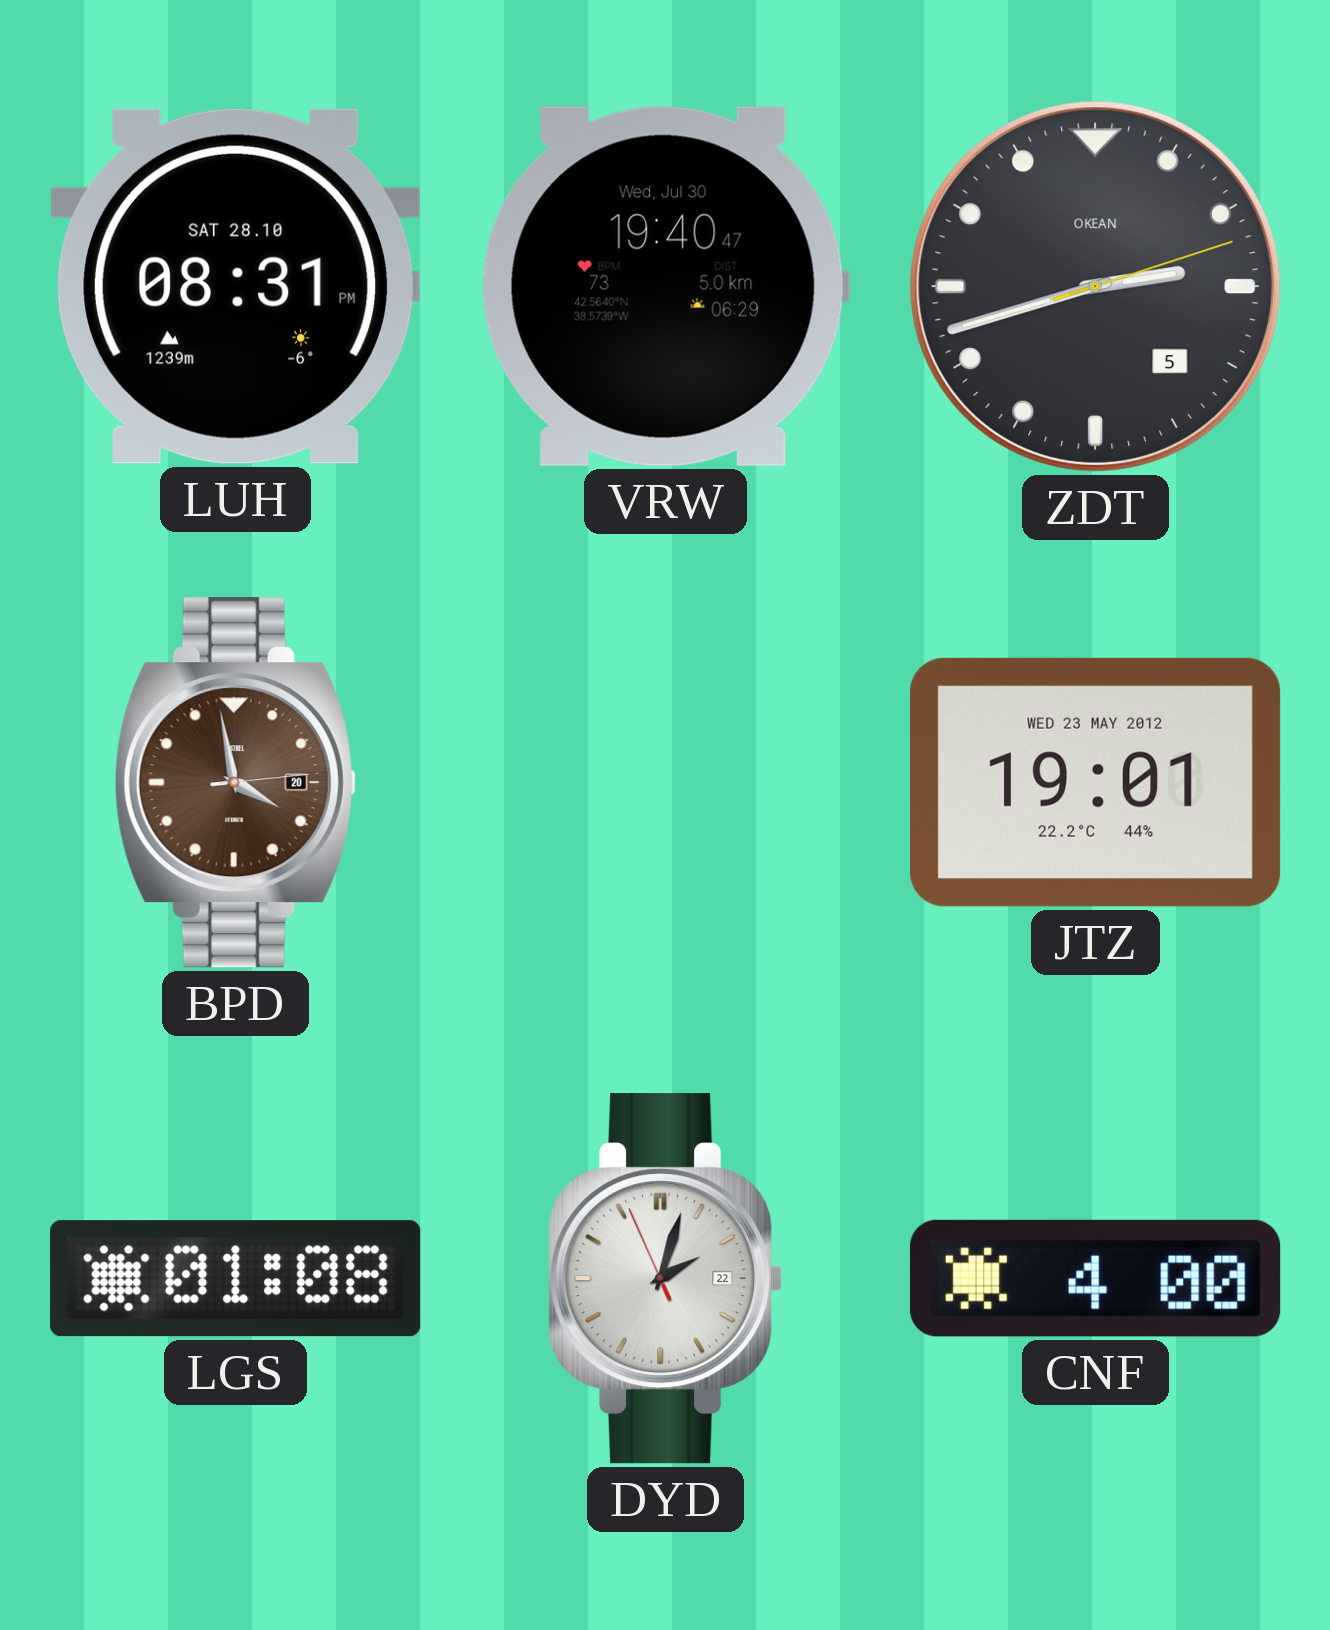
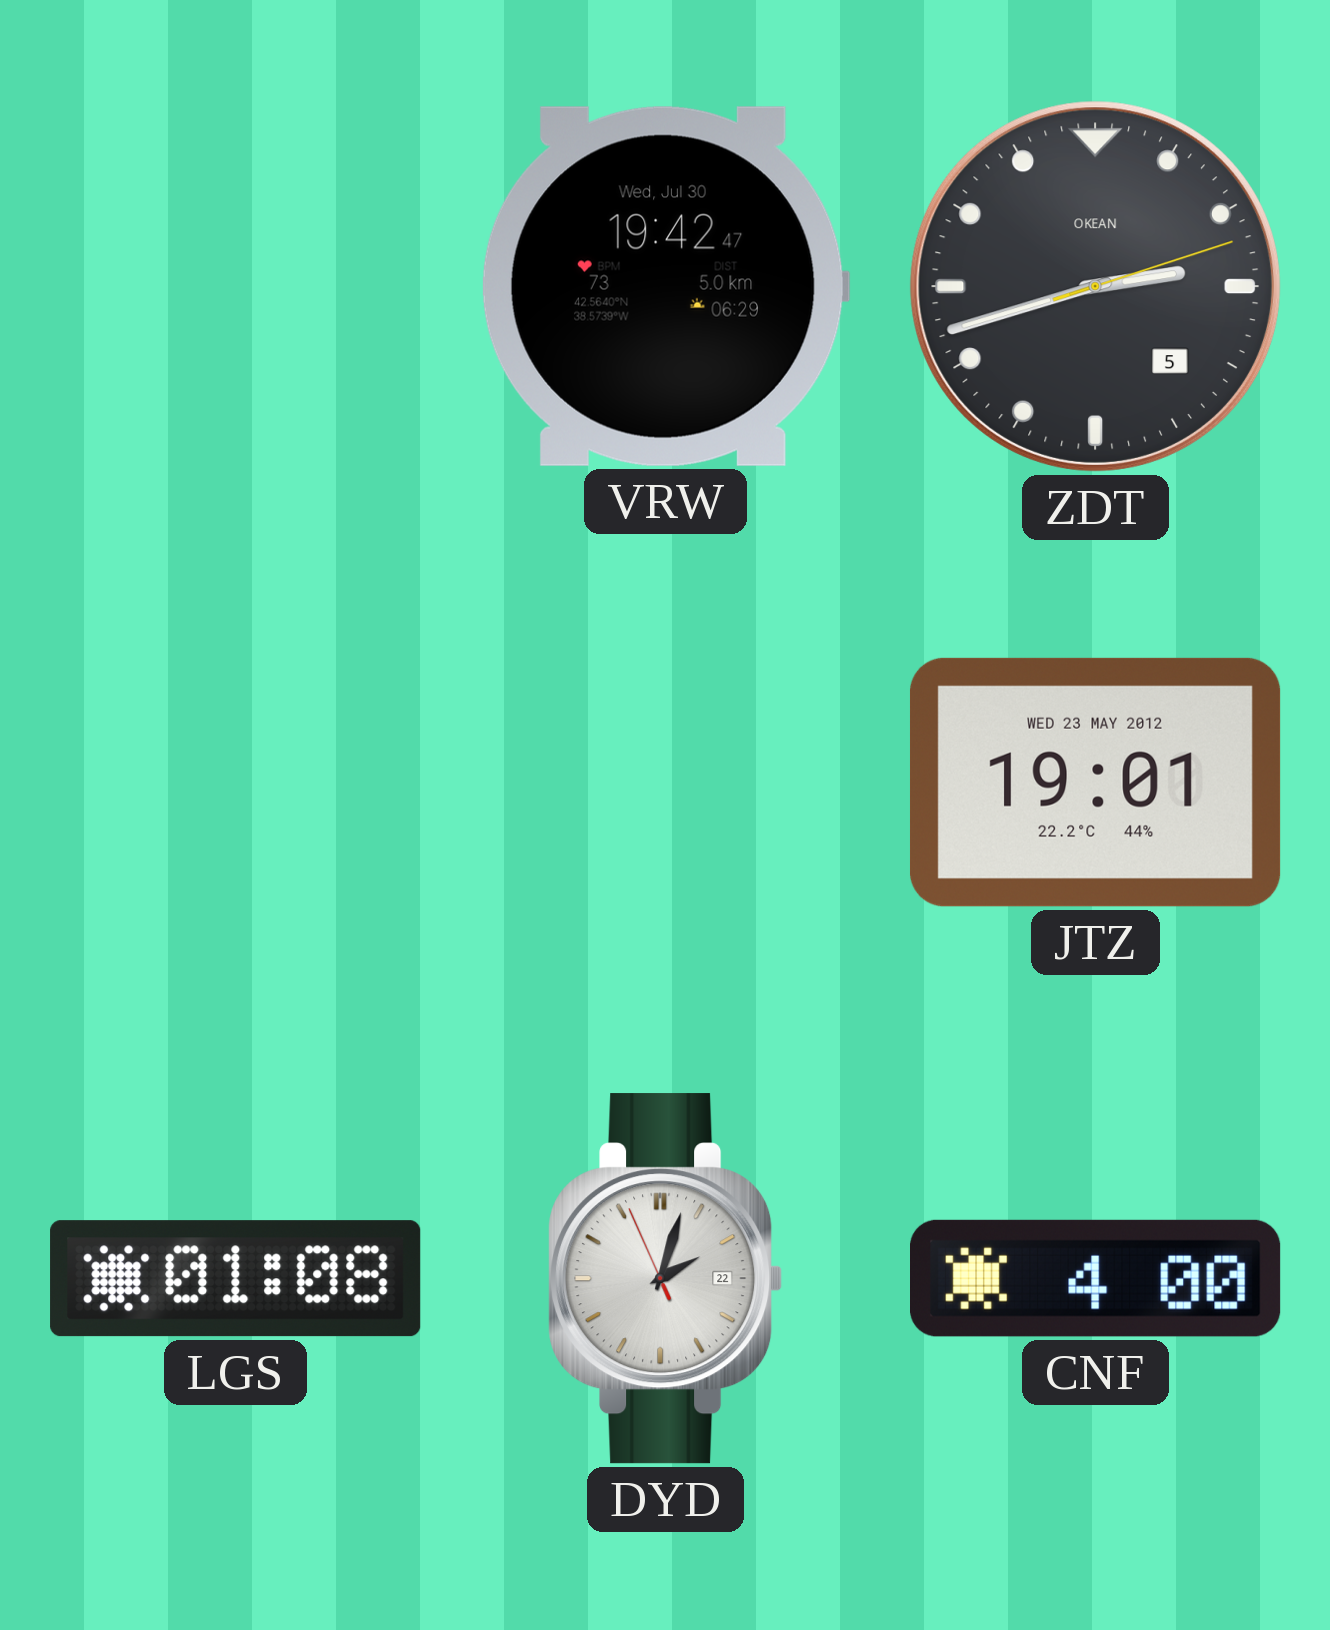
LUH: 08:31 -> none
VRW: 19:40 -> 19:42
BPD: 3:58 -> none
